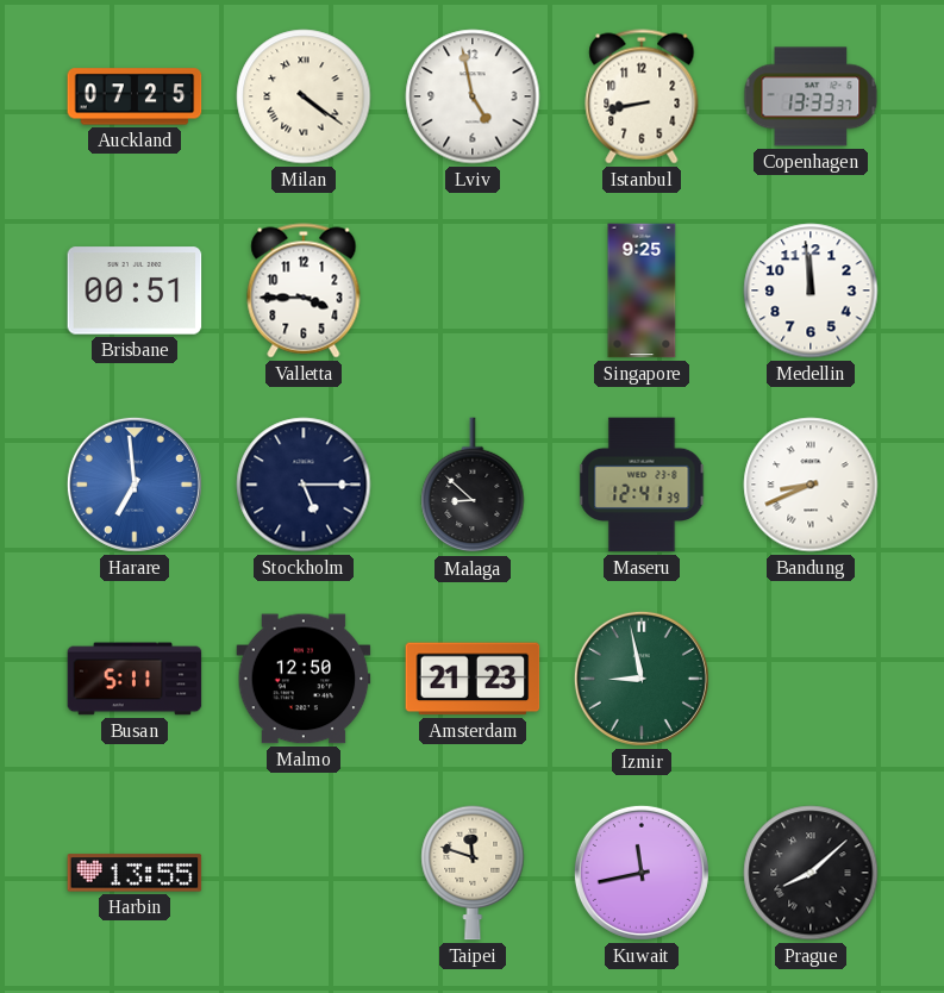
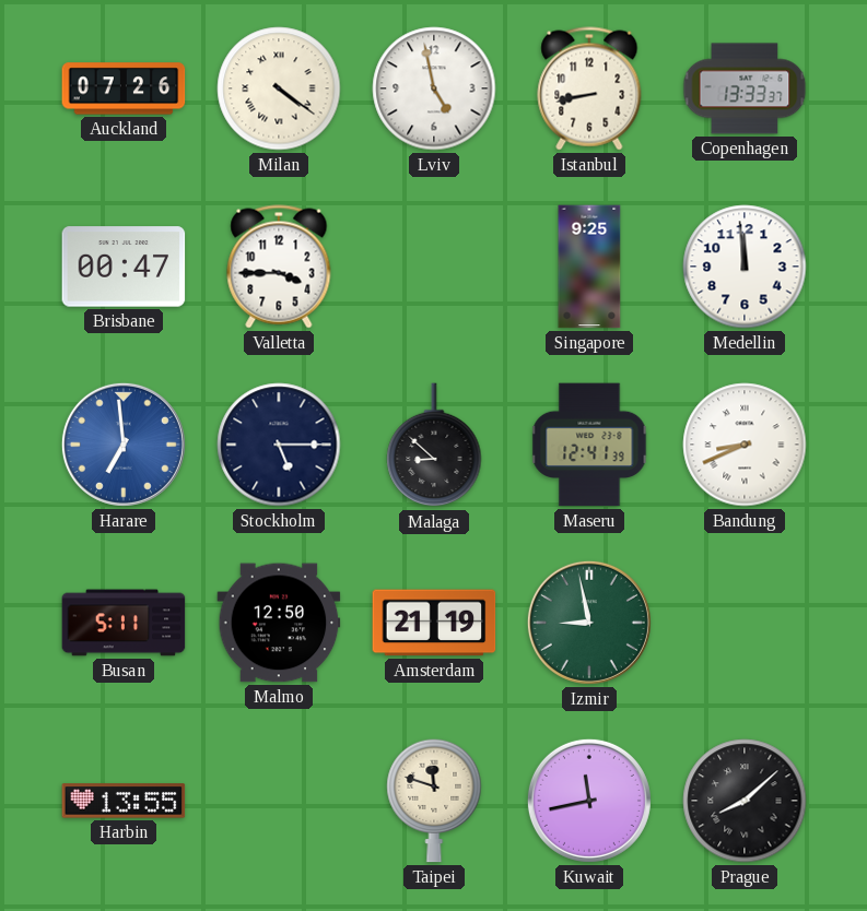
Auckland: 07:25 -> 07:26
Brisbane: 00:51 -> 00:47
Amsterdam: 21:23 -> 21:19
